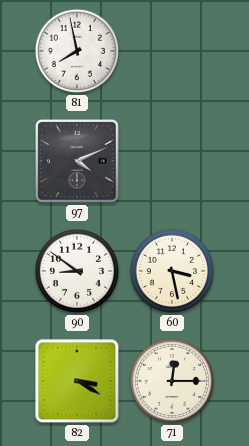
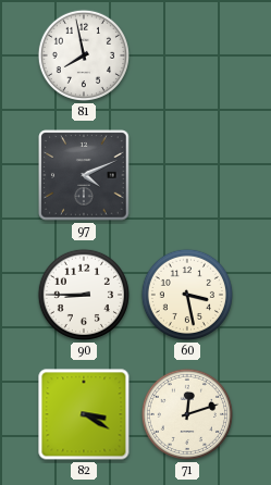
90: 8:51 -> 8:45
71: 12:15 -> 12:12
